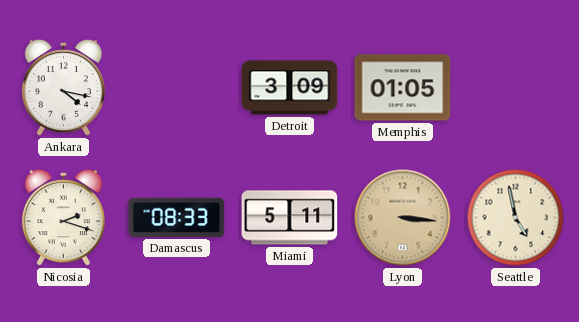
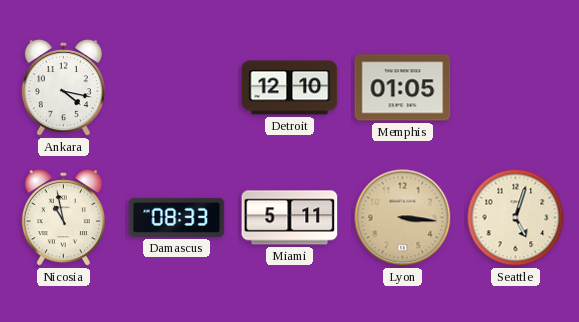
Detroit: 3:09 -> 12:10
Nicosia: 2:18 -> 10:58
Seattle: 4:58 -> 5:03
